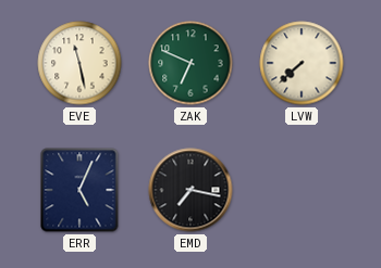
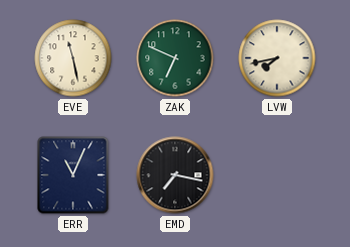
LVW: 7:38 -> 7:43
ERR: 5:04 -> 11:04
